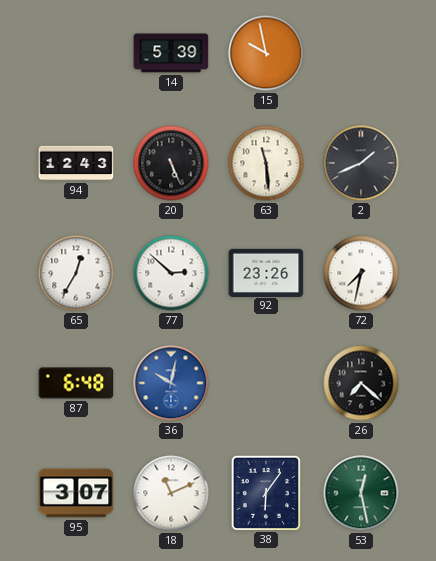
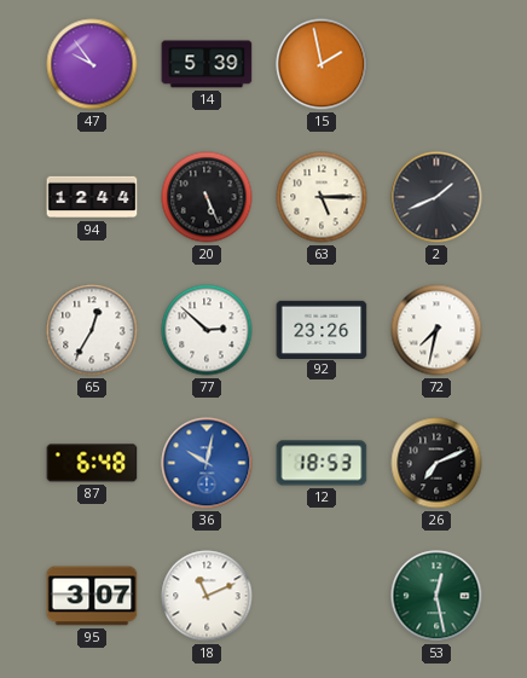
47: none -> 9:54
15: 9:58 -> 1:58
94: 12:43 -> 12:44
63: 11:29 -> 5:15
12: none -> 18:53
26: 7:22 -> 7:11
38: 6:06 -> none
